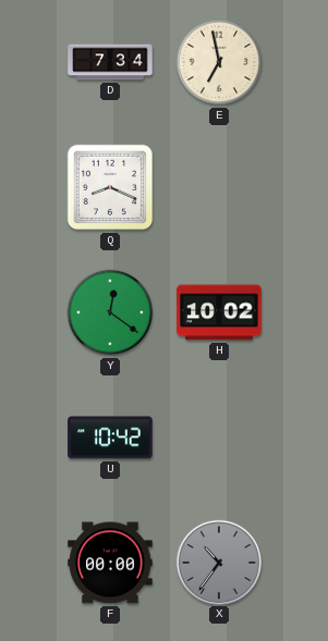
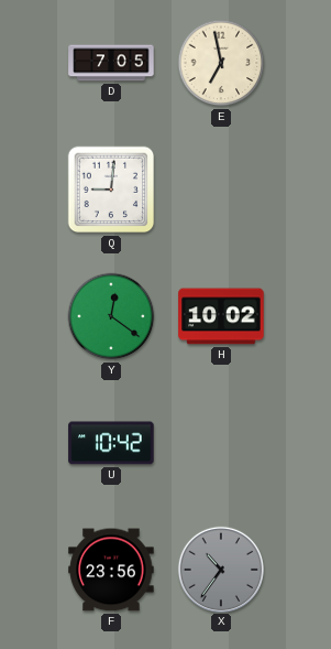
D: 7:34 -> 7:05
Q: 8:19 -> 9:01
F: 00:00 -> 23:56
